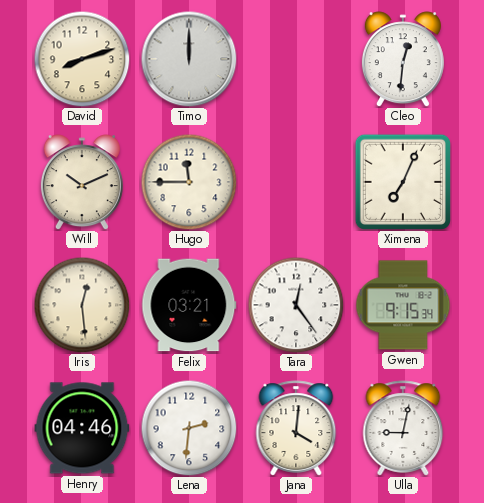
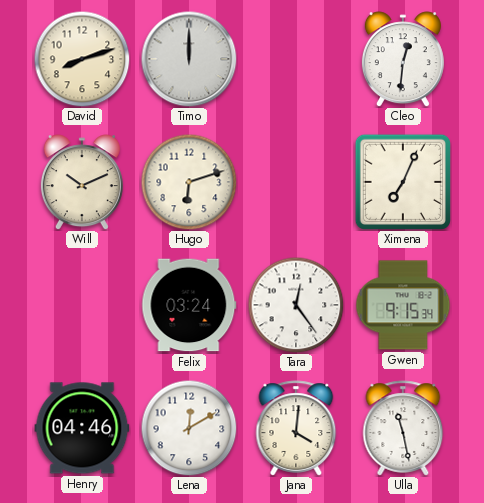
Hugo: 11:45 -> 6:12
Iris: 12:29 -> none
Felix: 03:21 -> 03:24
Lena: 2:31 -> 12:10
Ulla: 9:02 -> 11:28
